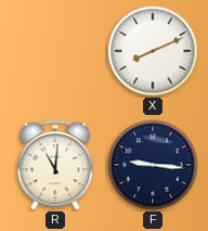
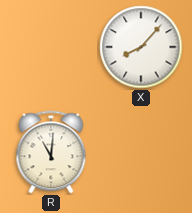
X: 8:11 -> 8:07
F: 9:16 -> none
